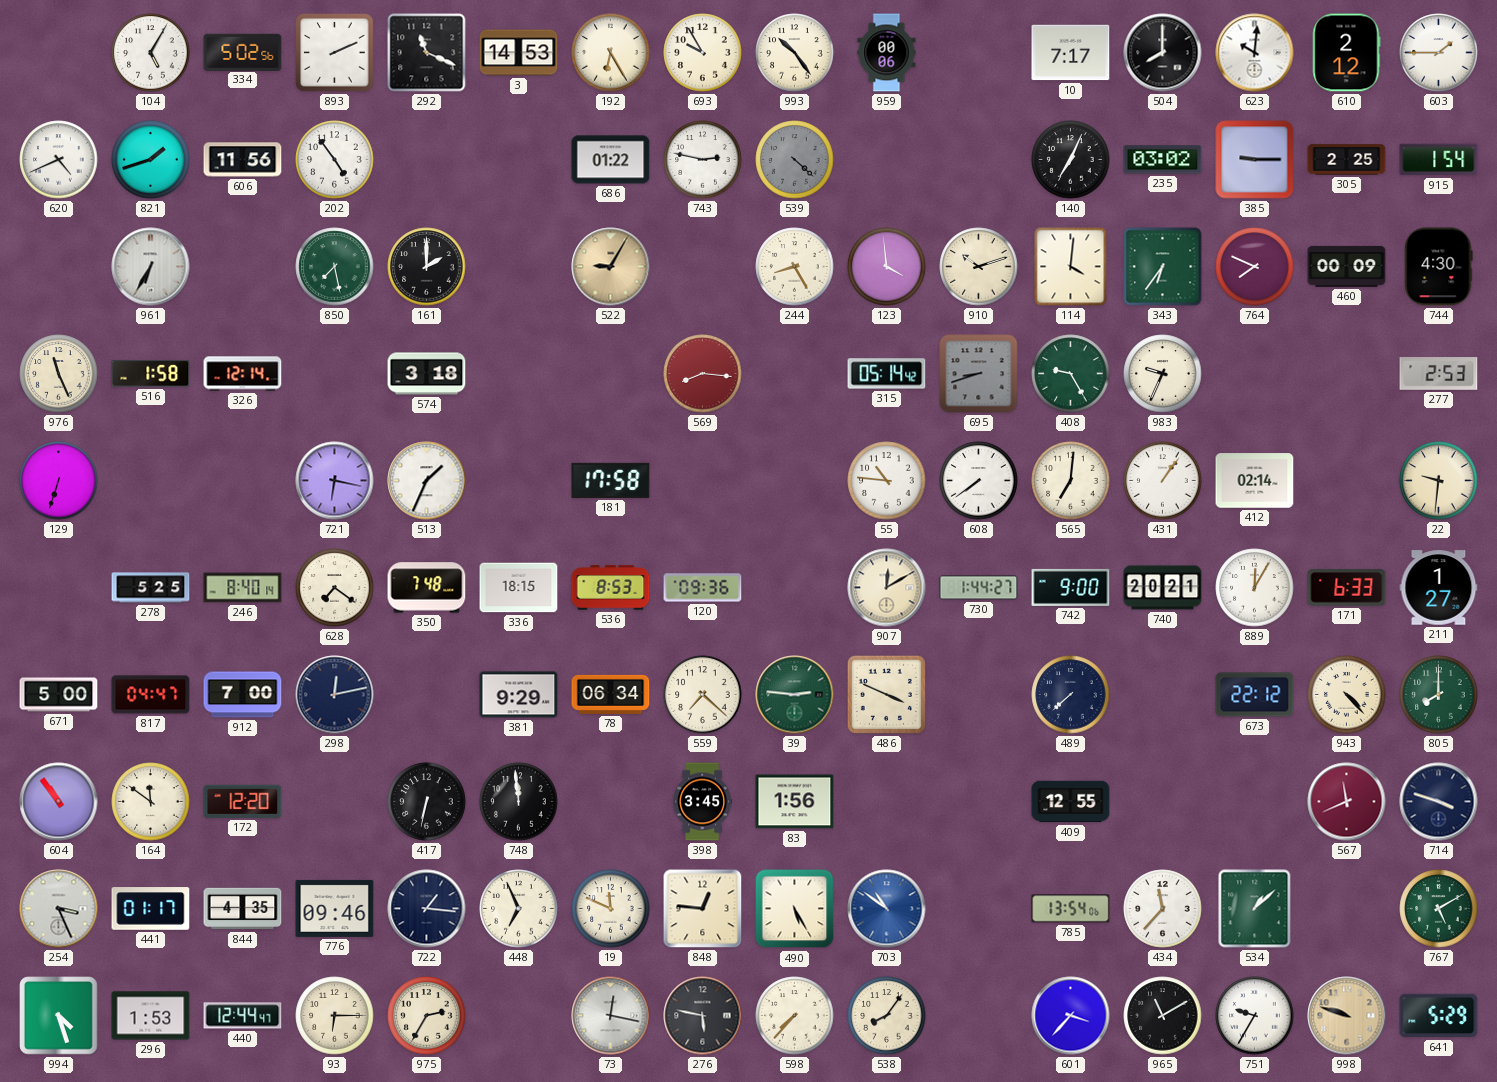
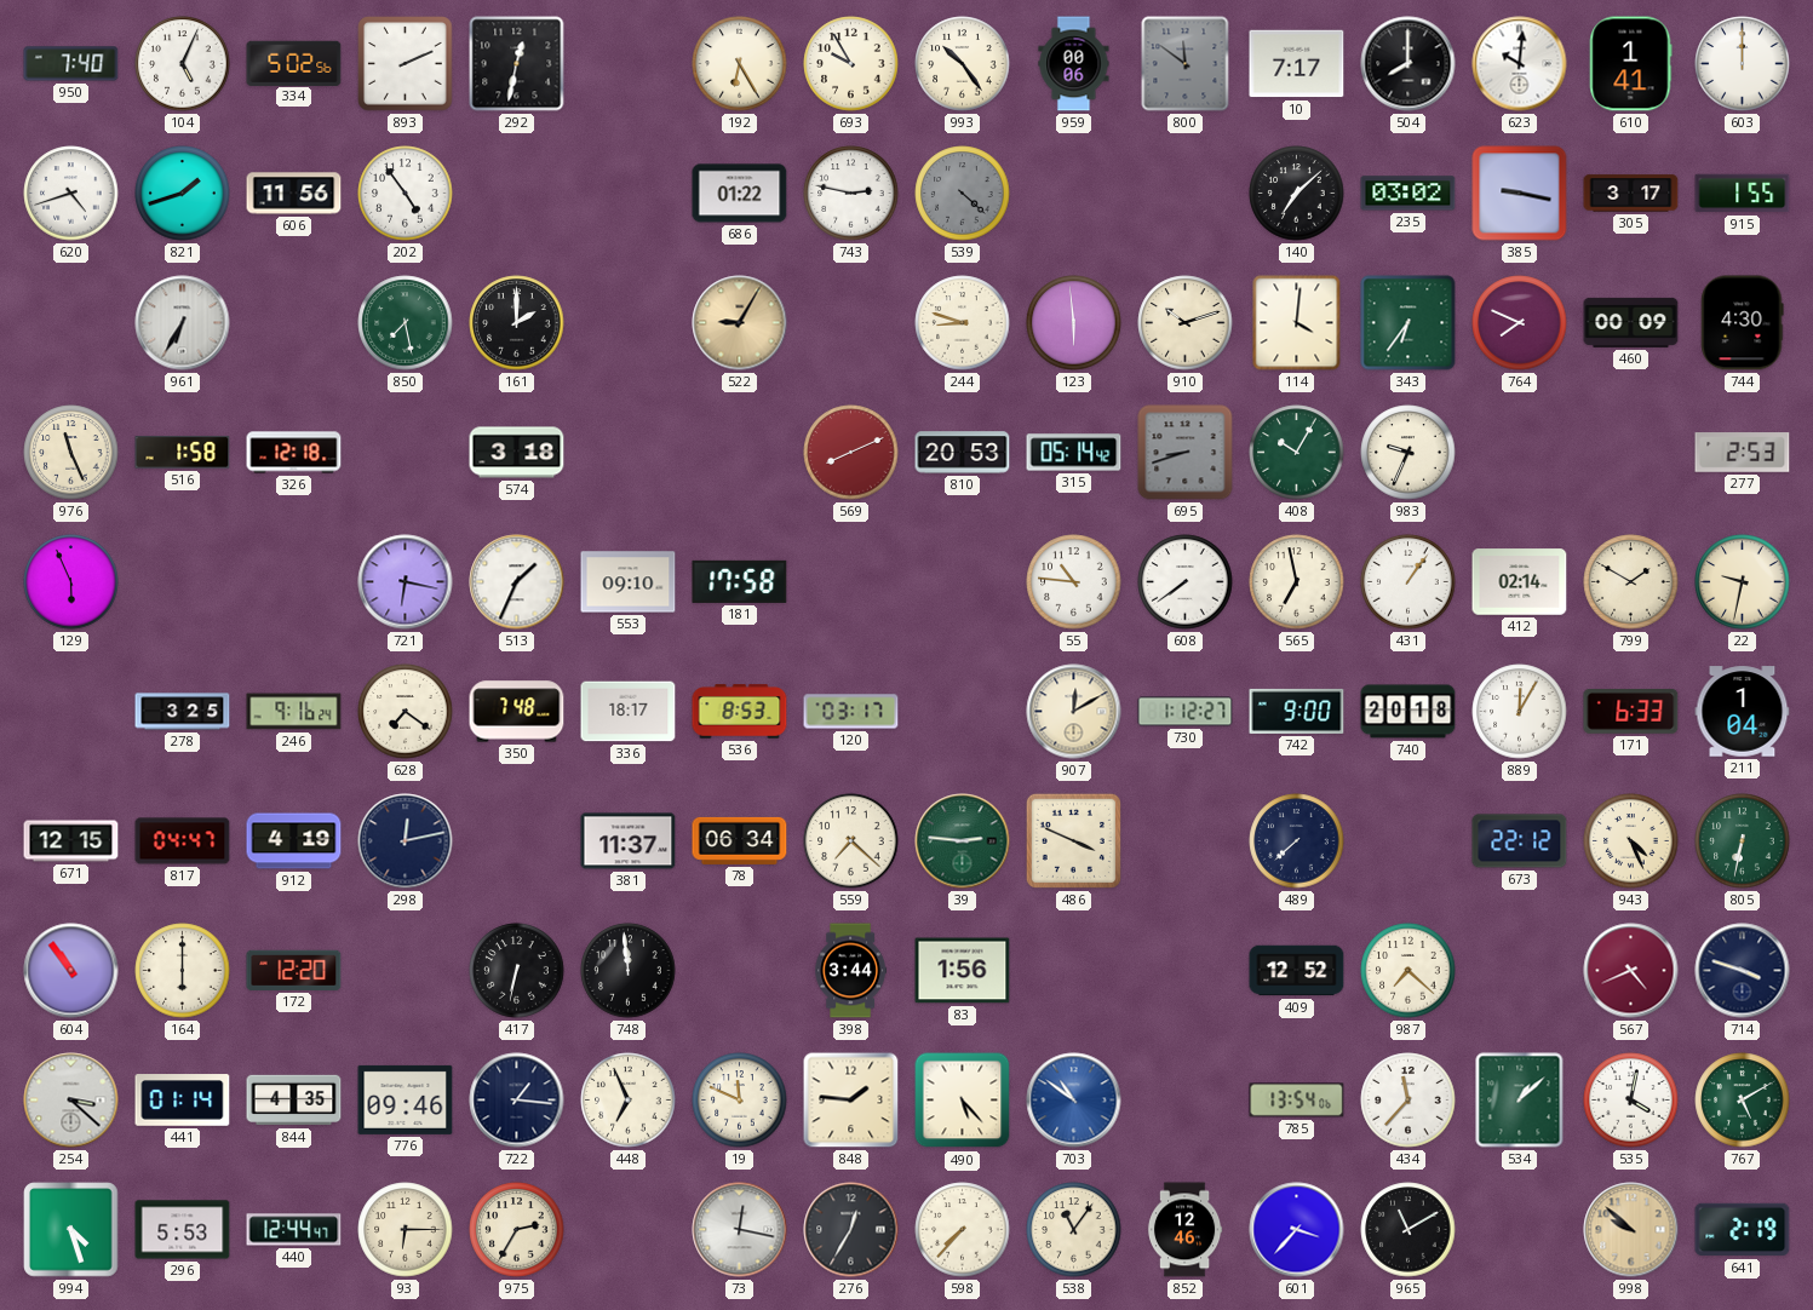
950: none -> 7:40
104: 5:05 -> 5:04
292: 11:19 -> 12:32
3: 14:53 -> none
800: none -> 11:51
610: 2:12 -> 1:41
603: 1:45 -> 12:00
620: 4:41 -> 4:42
140: 7:04 -> 7:08
385: 9:15 -> 9:17
305: 2:25 -> 3:17
915: 1:54 -> 1:55
244: 8:25 -> 8:48
123: 3:59 -> 5:59
326: 12:14 -> 12:18
569: 8:16 -> 8:11
810: none -> 20:53
408: 9:25 -> 10:05
129: 6:33 -> 5:56
553: none -> 09:10
565: 7:01 -> 6:58
799: none -> 1:50
22: 9:31 -> 9:32
278: 5:25 -> 3:25
246: 8:40 -> 9:16
336: 18:15 -> 18:17
120: 09:36 -> 03:17
730: 1:44 -> 1:12
740: 20:21 -> 20:18
211: 1:27 -> 1:04
671: 5:00 -> 12:15
912: 7:00 -> 4:19
381: 9:29 -> 11:37
943: 4:23 -> 4:26
805: 8:00 -> 6:32
164: 11:51 -> 6:00
398: 3:45 -> 3:44
409: 12:55 -> 12:52
987: none -> 7:22
567: 11:41 -> 4:41
254: 3:26 -> 3:22
441: 01:17 -> 01:14
848: 12:46 -> 1:46
490: 5:25 -> 5:23
535: none -> 4:02
296: 1:53 -> 5:53
276: 5:47 -> 12:35
538: 8:06 -> 11:06
852: none -> 12:46
751: 9:35 -> none
998: 9:48 -> 9:52
641: 5:29 -> 2:19
